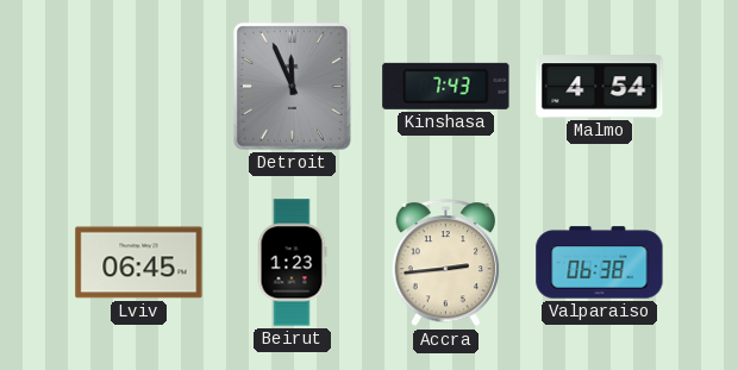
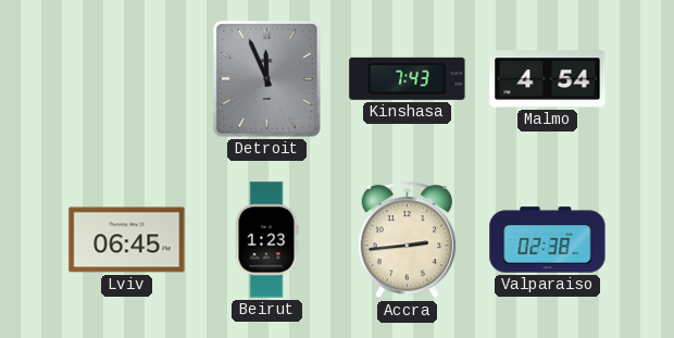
Valparaiso: 06:38 -> 02:38
